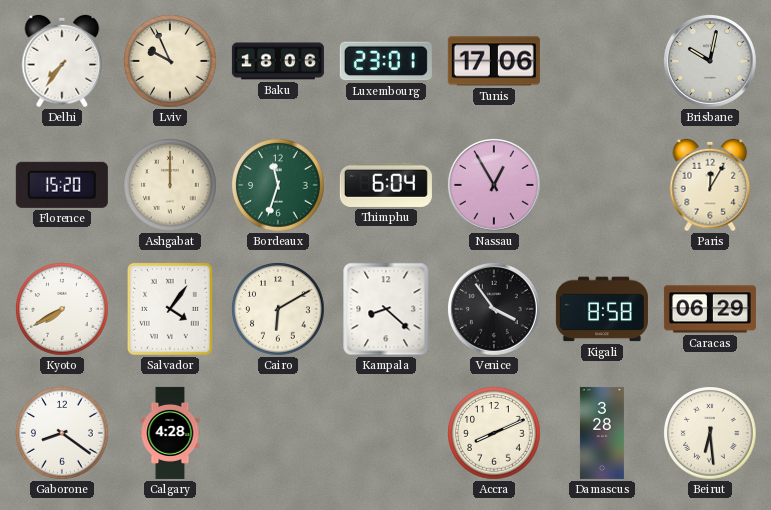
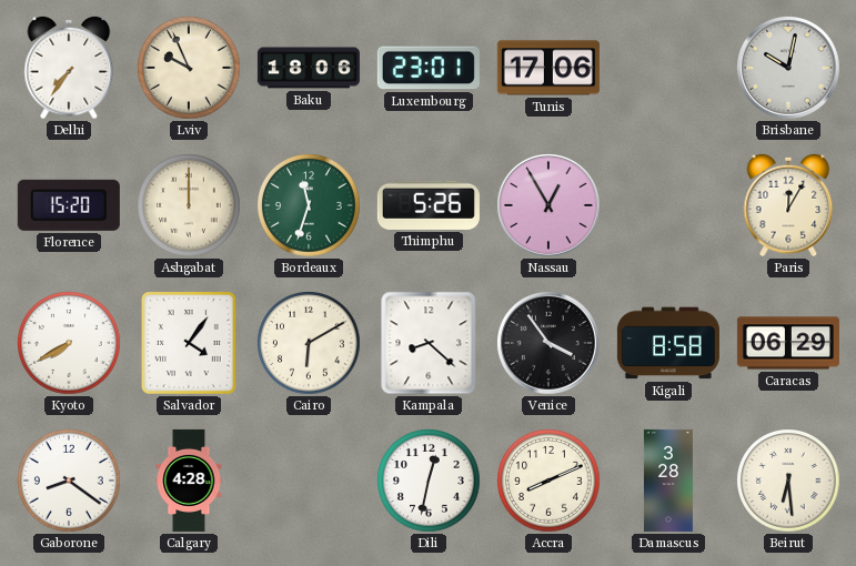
Thimphu: 6:04 -> 5:26
Dili: none -> 12:32
